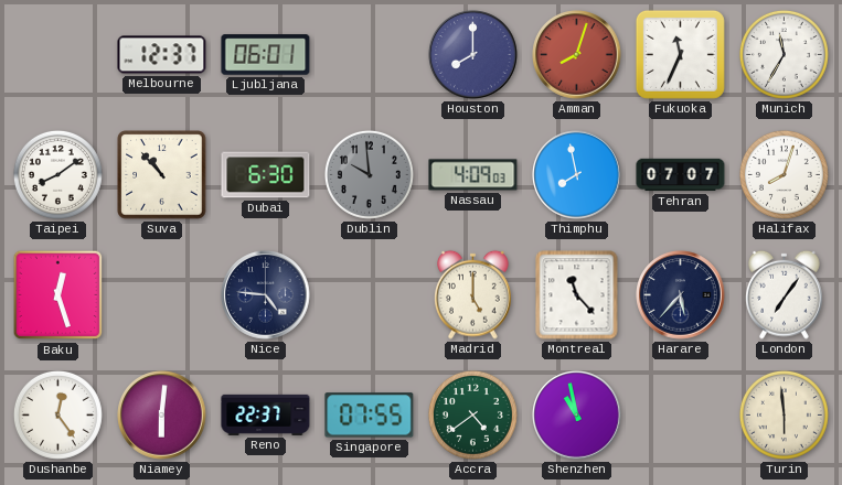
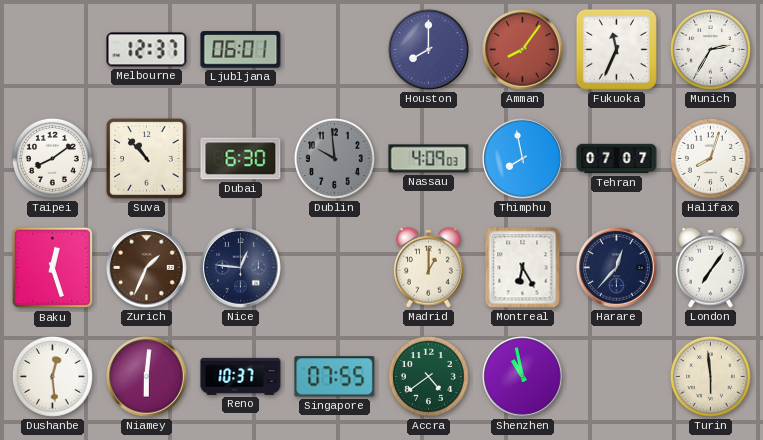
Amman: 8:03 -> 8:06
Munich: 11:35 -> 2:35
Zurich: none -> 1:34
Nice: 4:46 -> 12:46
Madrid: 5:00 -> 1:00
Montreal: 11:23 -> 6:25
Harare: 5:37 -> 12:37
Dushanbe: 12:24 -> 12:29
Reno: 22:37 -> 10:37
